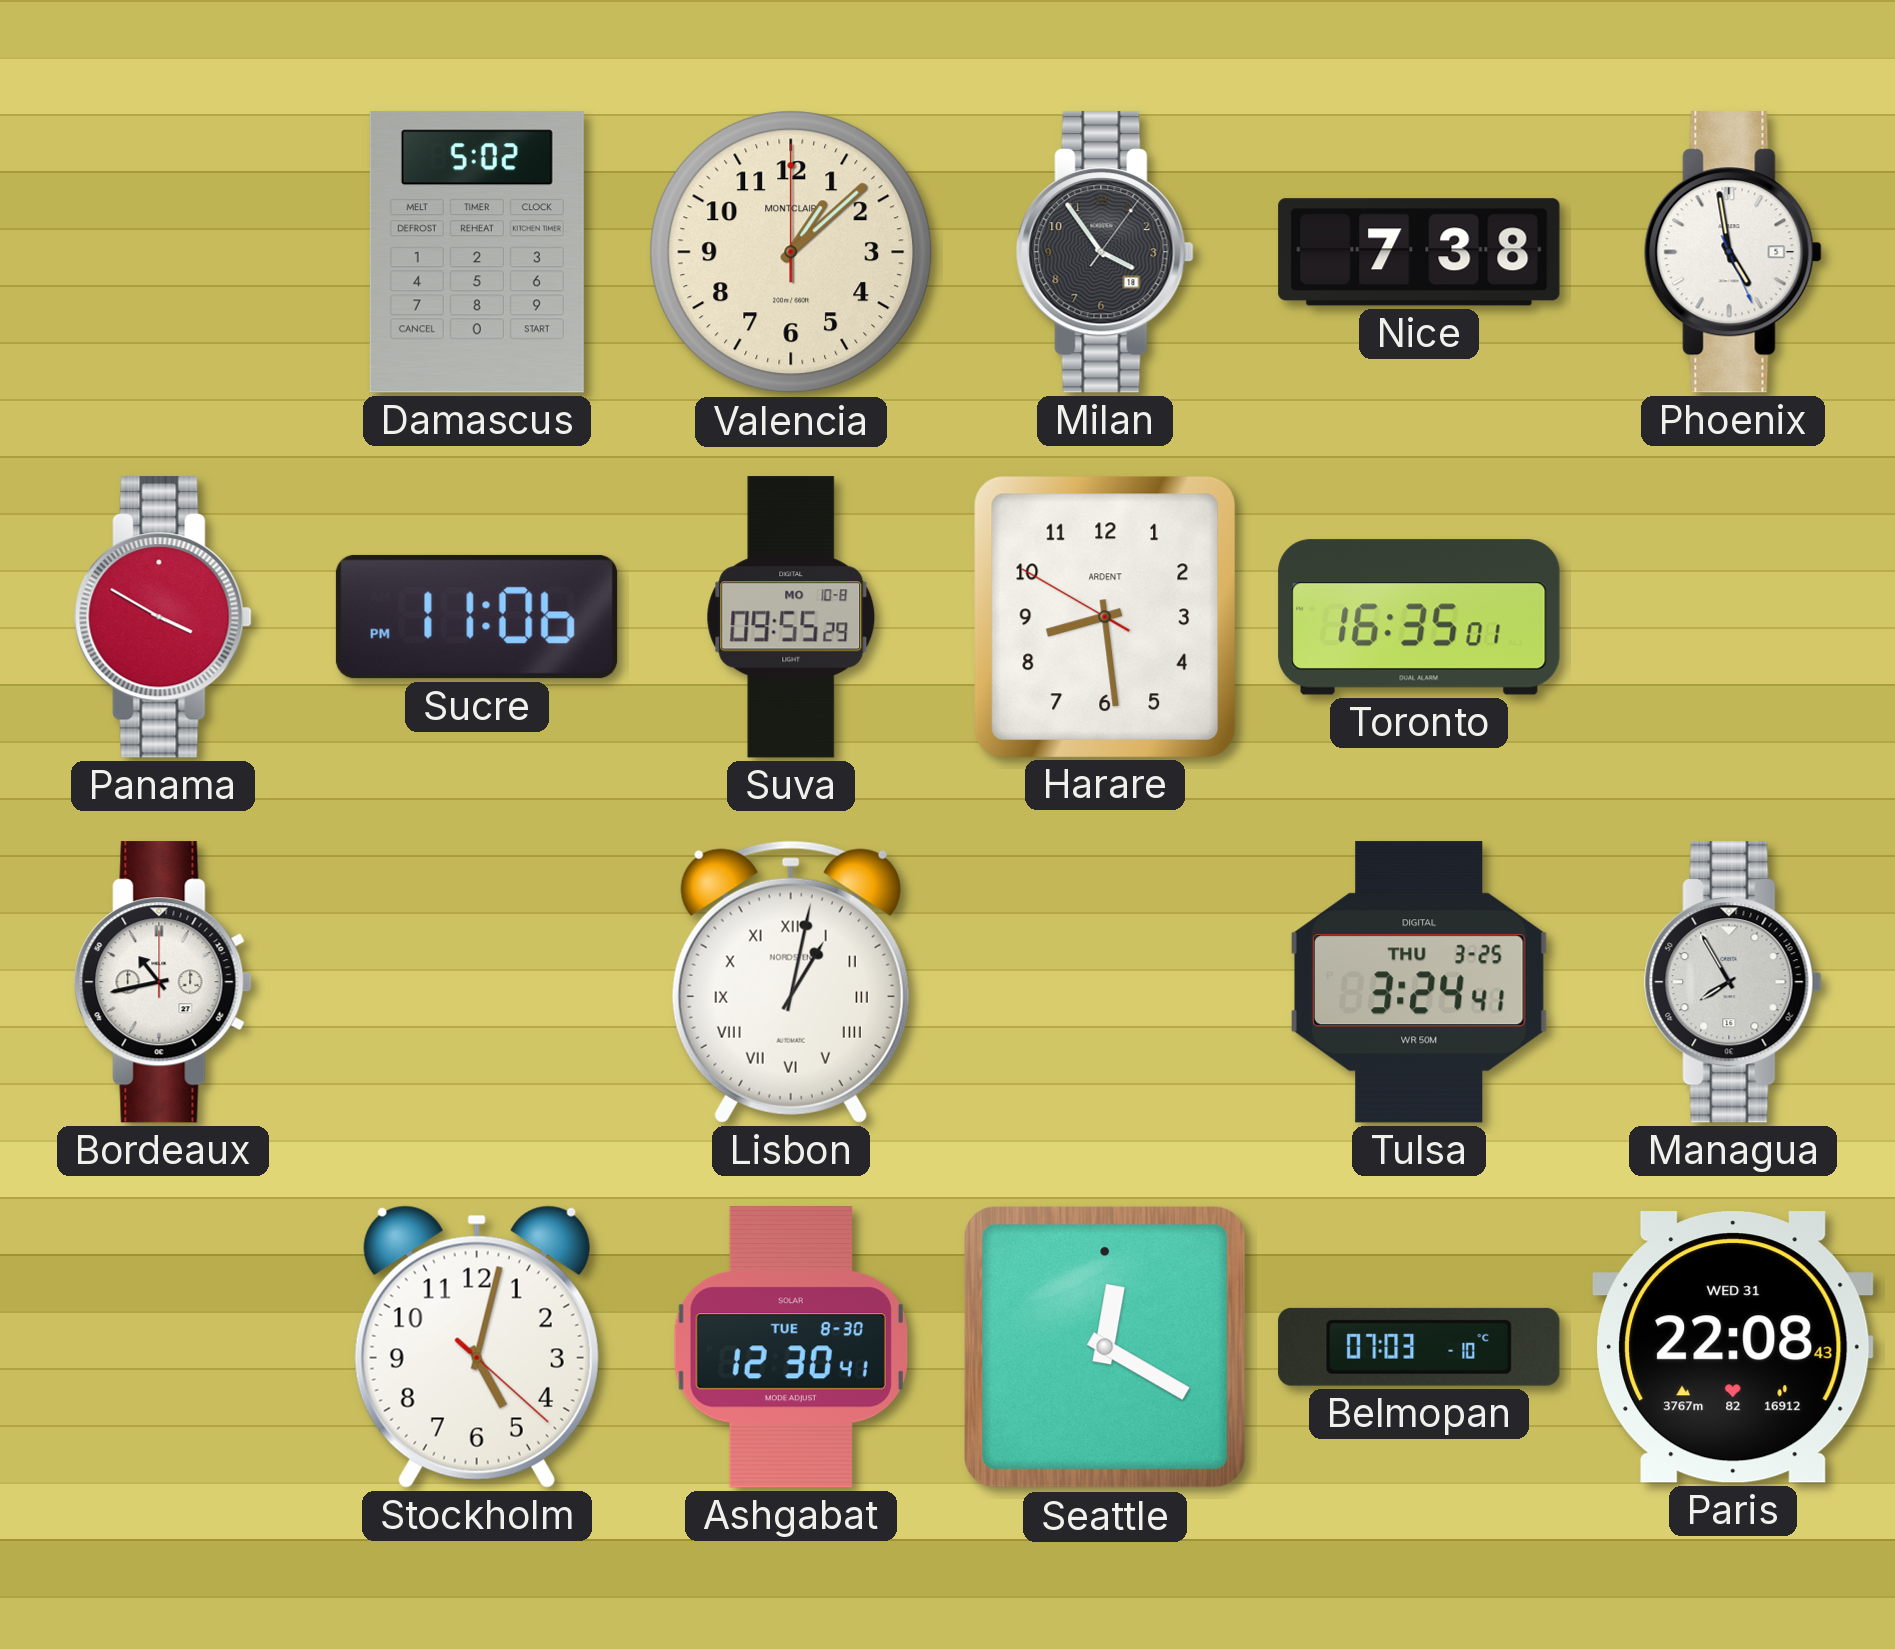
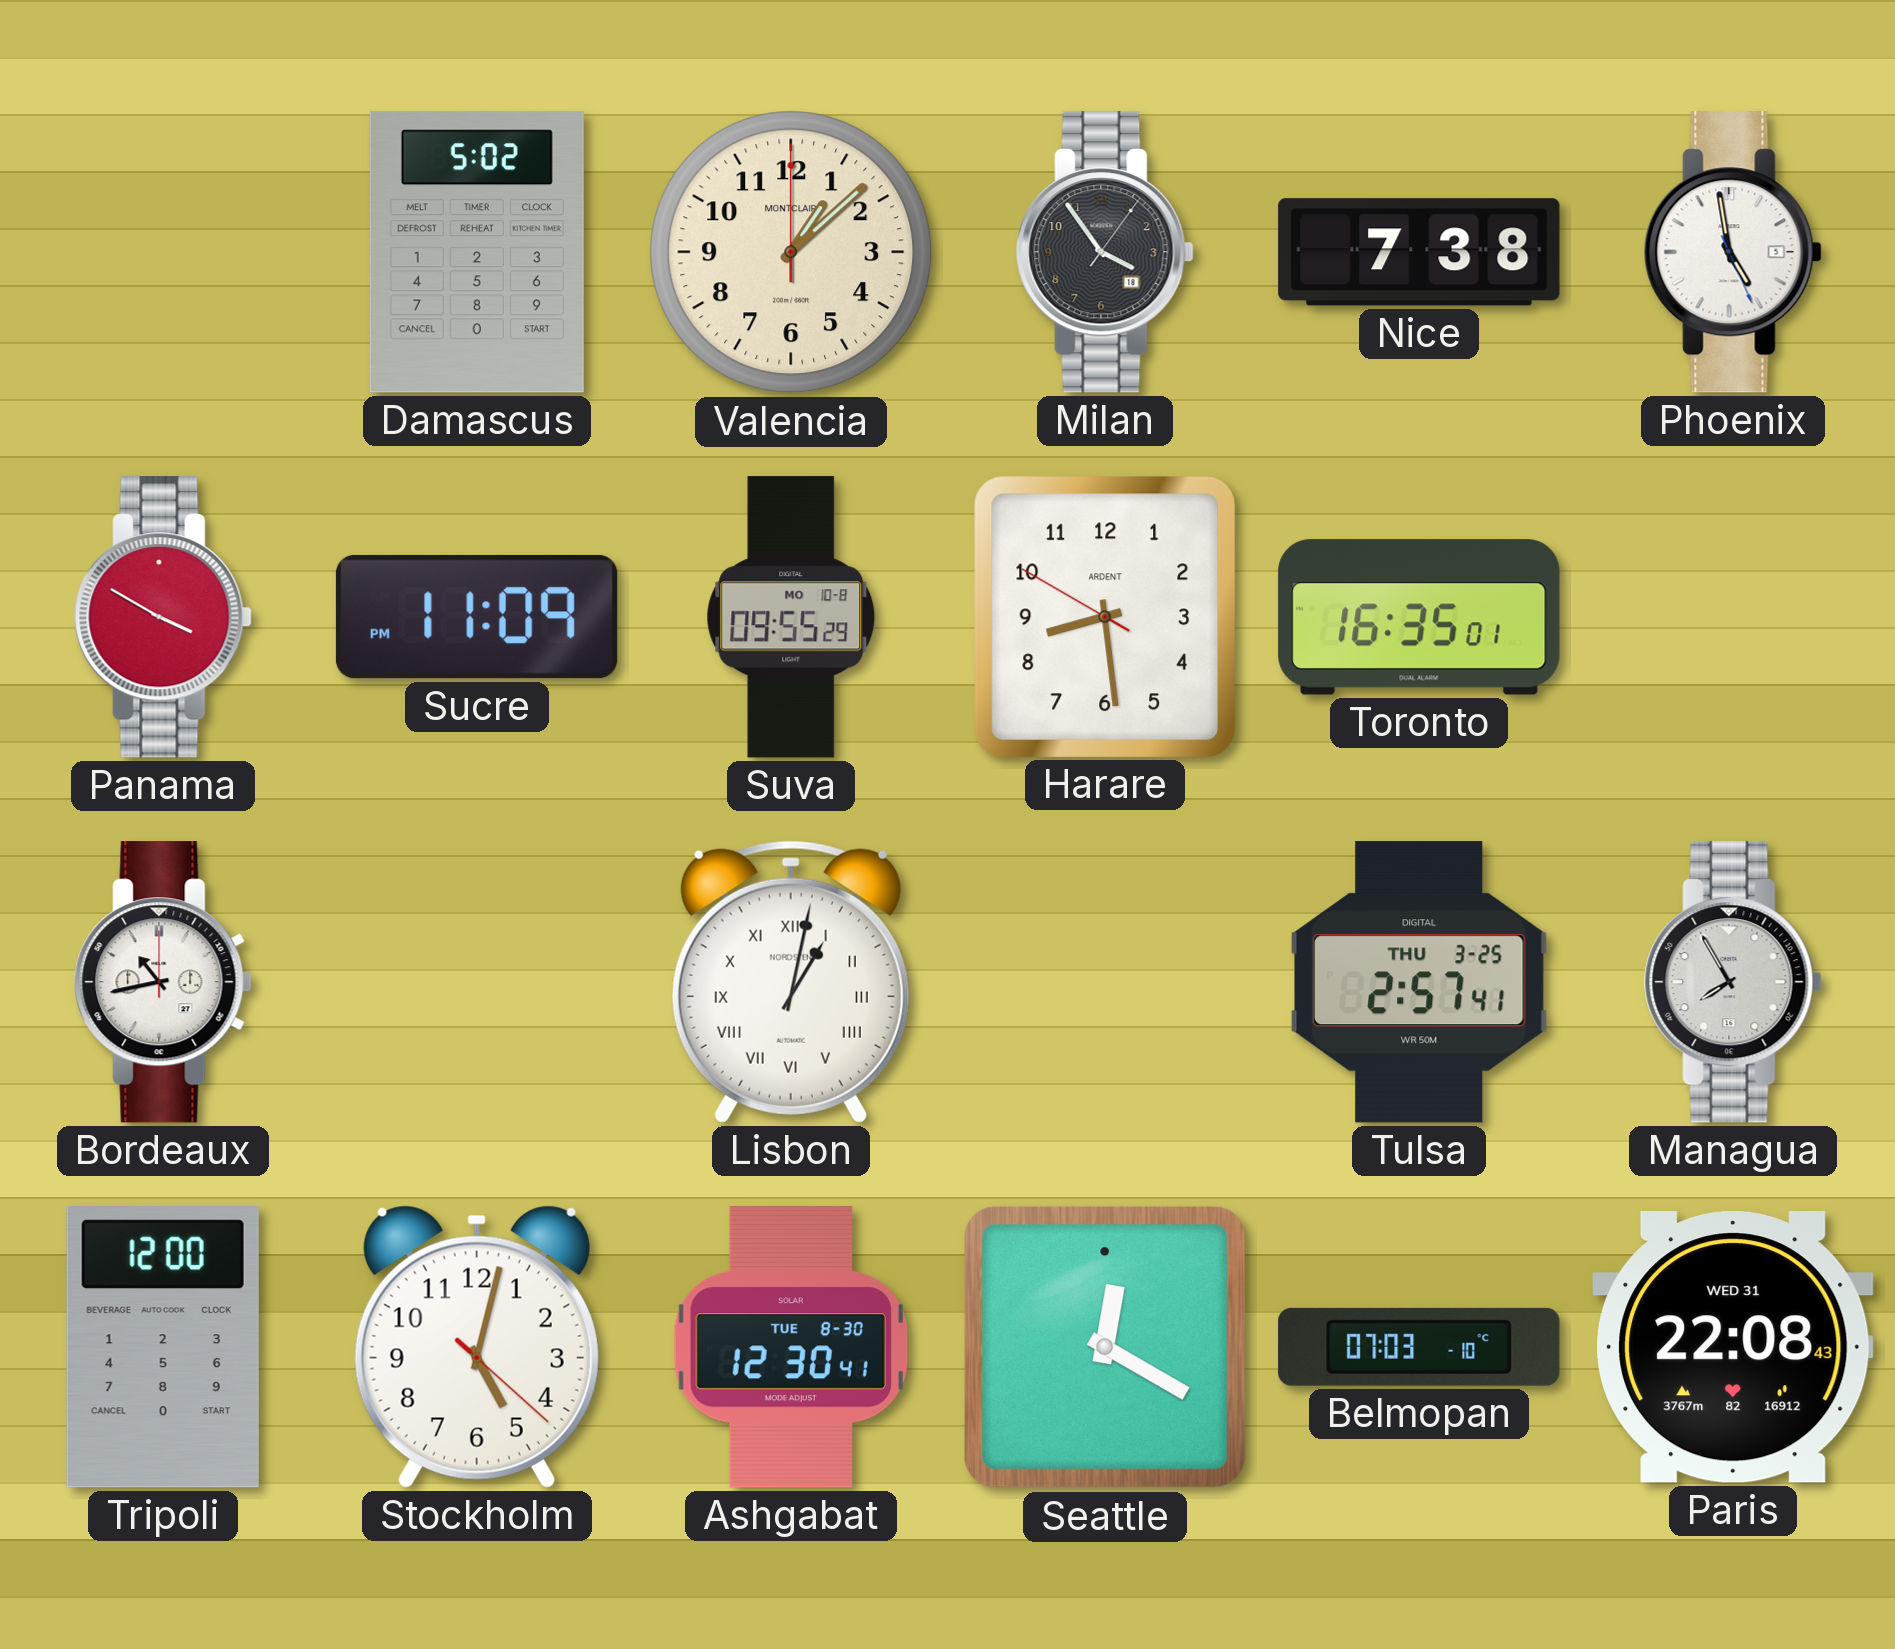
Sucre: 11:06 -> 11:09
Tulsa: 3:24 -> 2:57
Tripoli: none -> 12:00
